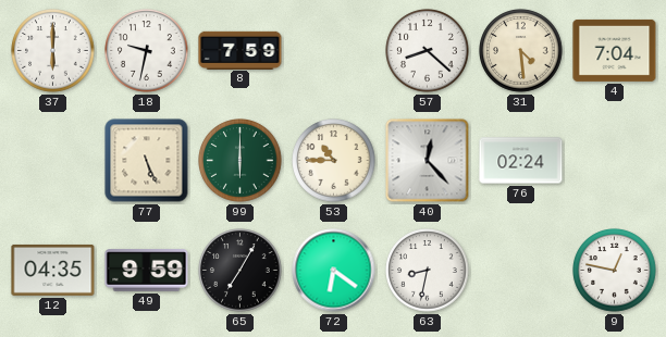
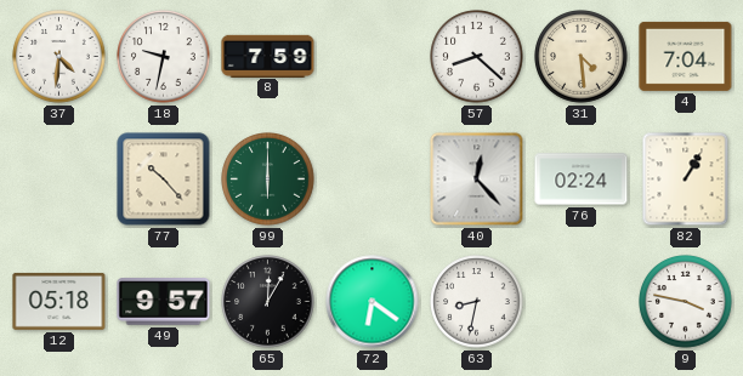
37: 6:00 -> 4:31
77: 5:26 -> 10:23
53: 10:45 -> none
82: none -> 1:05
12: 04:35 -> 05:18
49: 9:59 -> 9:57
65: 7:05 -> 12:05
9: 12:47 -> 3:47
